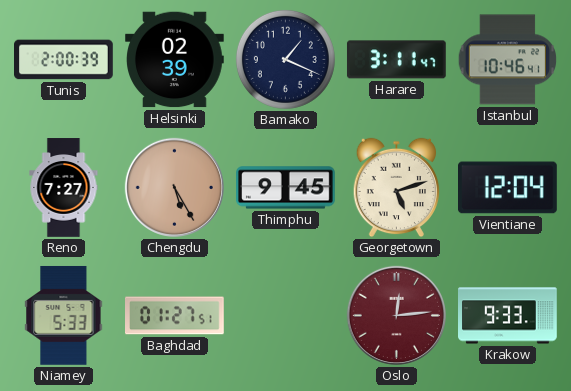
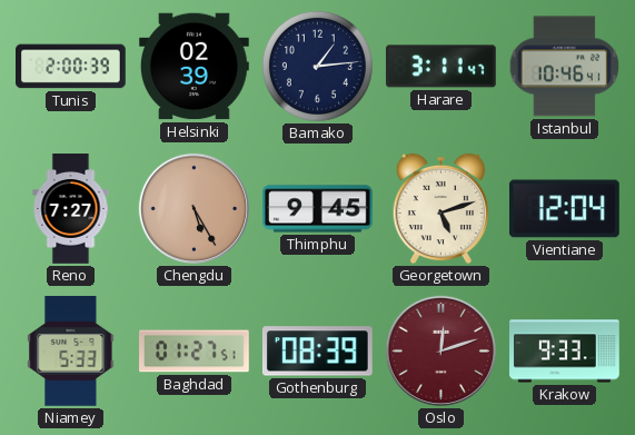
Bamako: 1:19 -> 1:14
Gothenburg: none -> 08:39
Oslo: 12:14 -> 12:12
